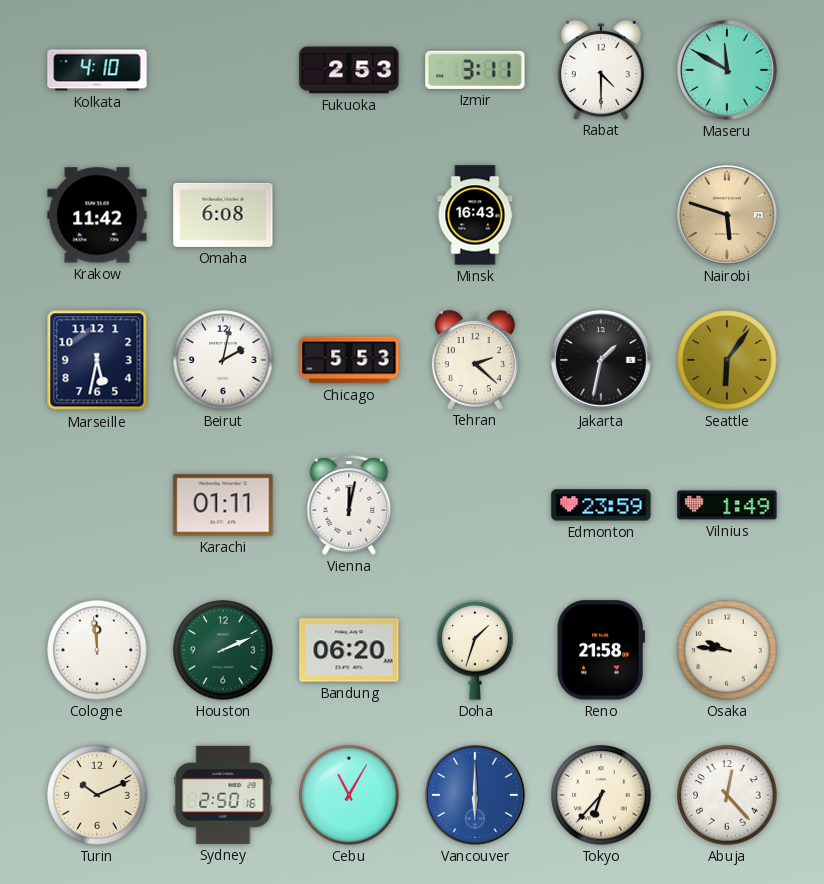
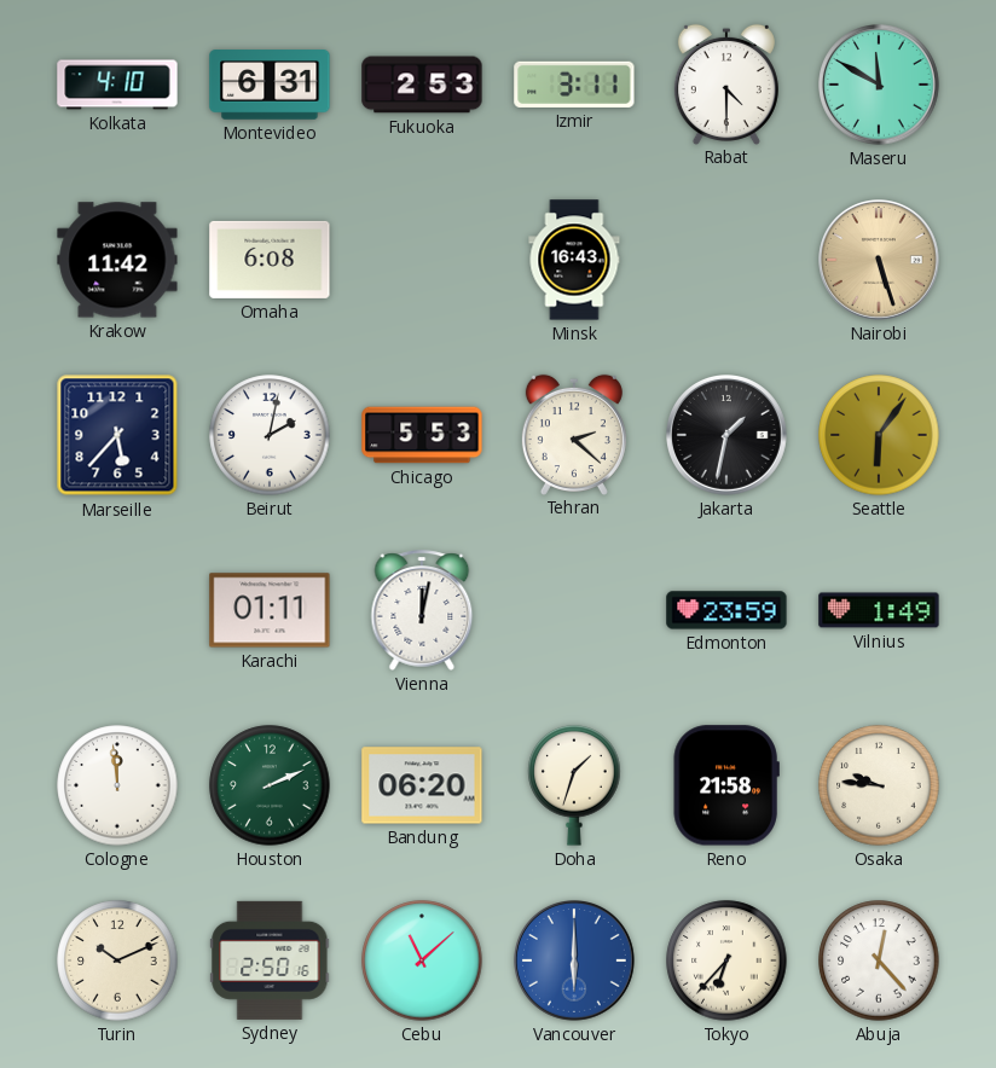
Montevideo: none -> 6:31
Nairobi: 5:48 -> 5:27
Marseille: 5:32 -> 5:37
Cebu: 11:05 -> 11:08
